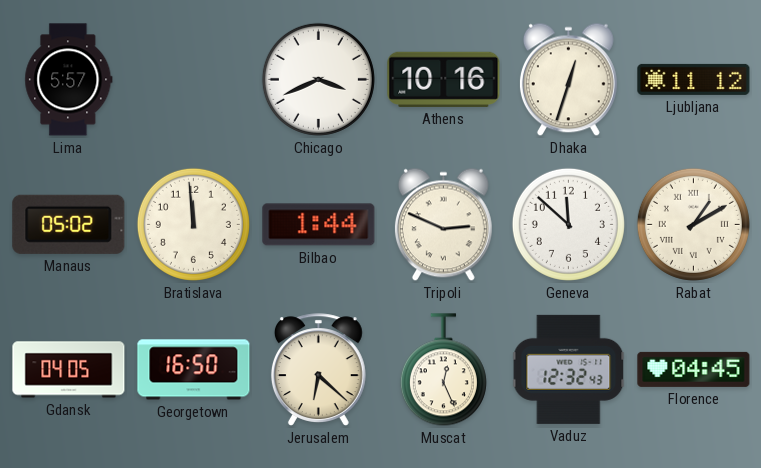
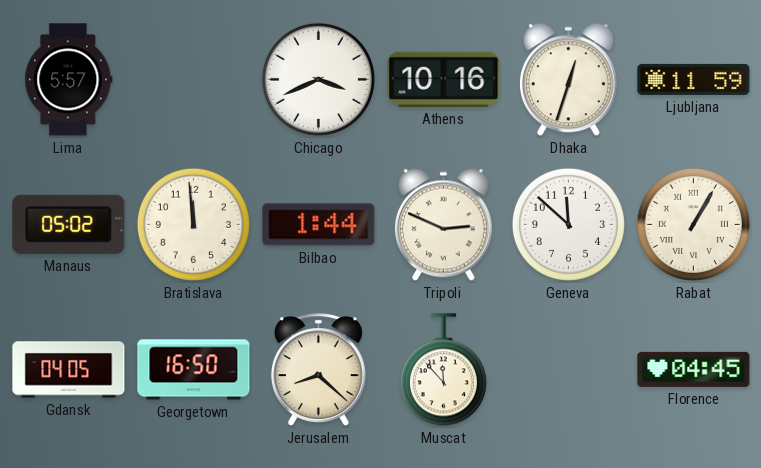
Ljubljana: 11:12 -> 11:59
Rabat: 1:10 -> 1:05
Jerusalem: 6:22 -> 8:22
Muscat: 12:26 -> 11:53
Vaduz: 12:32 -> none
